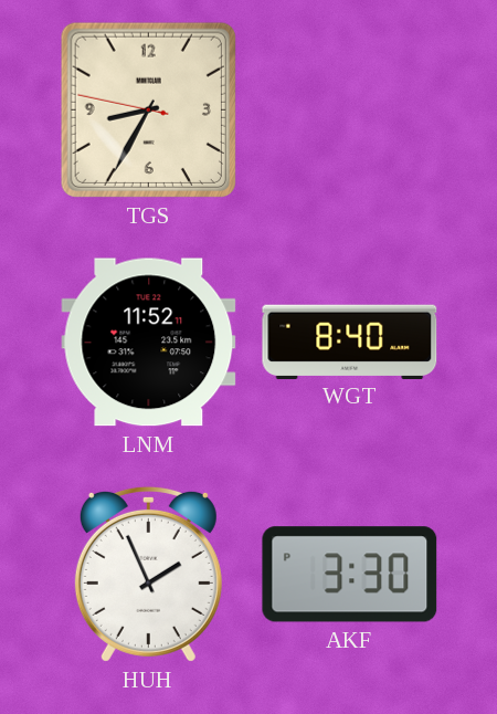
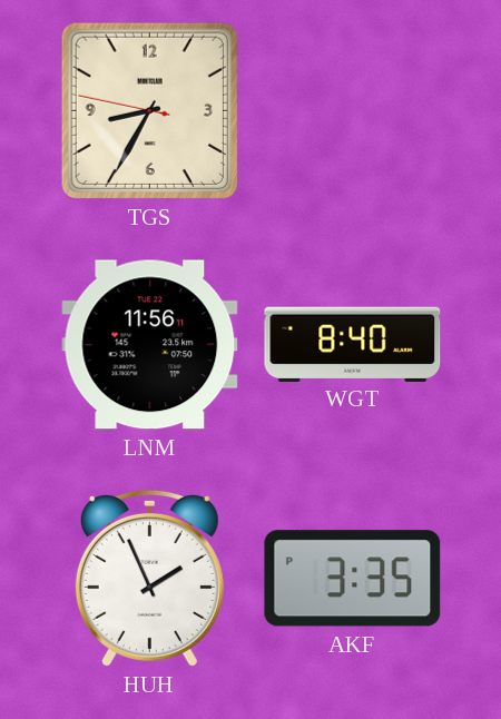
LNM: 11:52 -> 11:56
AKF: 3:30 -> 3:35
